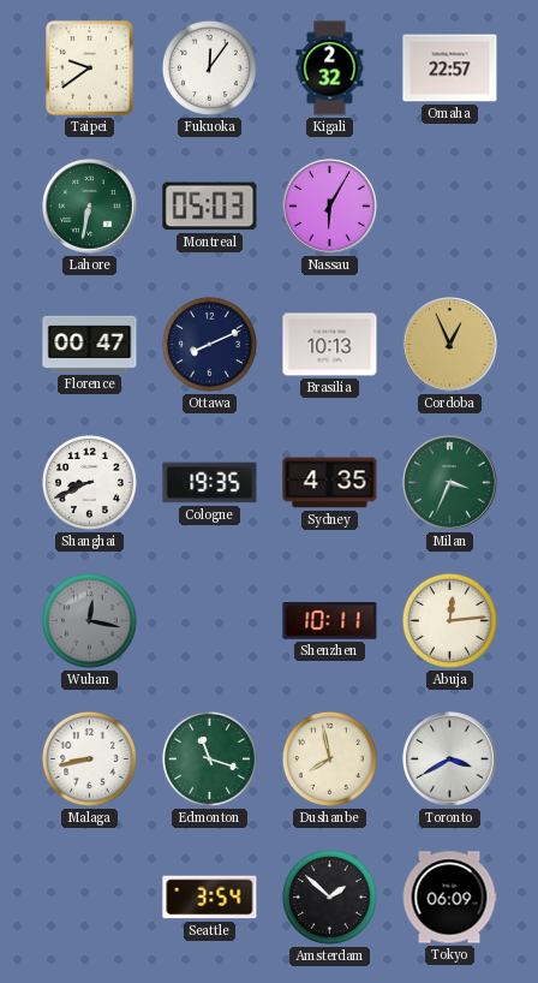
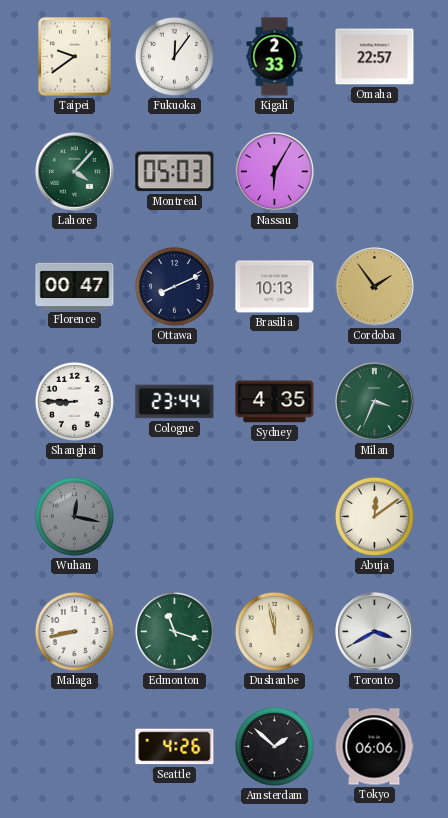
Kigali: 2:32 -> 2:33
Lahore: 6:32 -> 4:07
Cordoba: 12:56 -> 1:54
Shanghai: 8:41 -> 8:45
Cologne: 19:35 -> 23:44
Shenzhen: 10:11 -> none
Abuja: 12:14 -> 12:09
Dushanbe: 7:58 -> 11:58
Seattle: 3:54 -> 4:26
Tokyo: 06:09 -> 06:06
